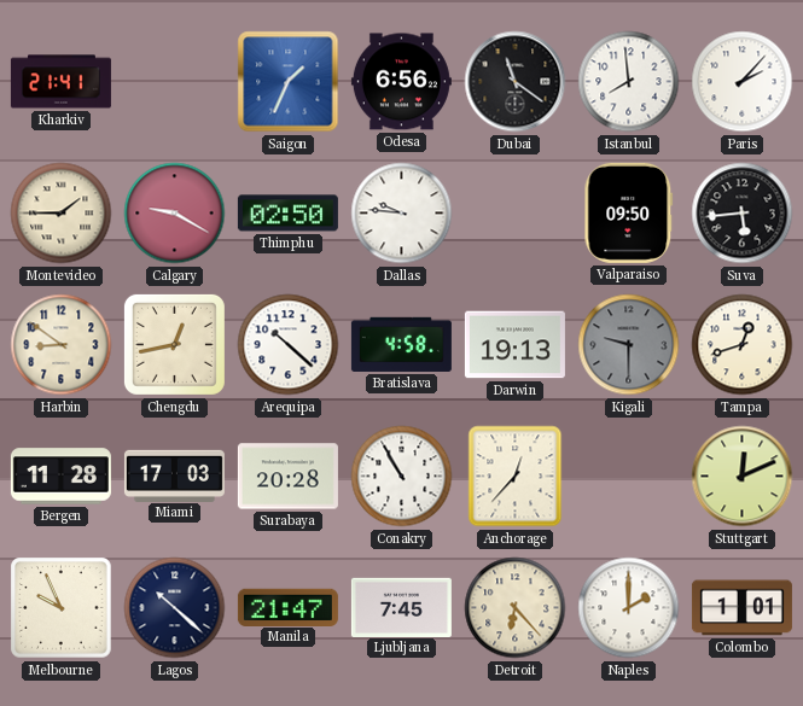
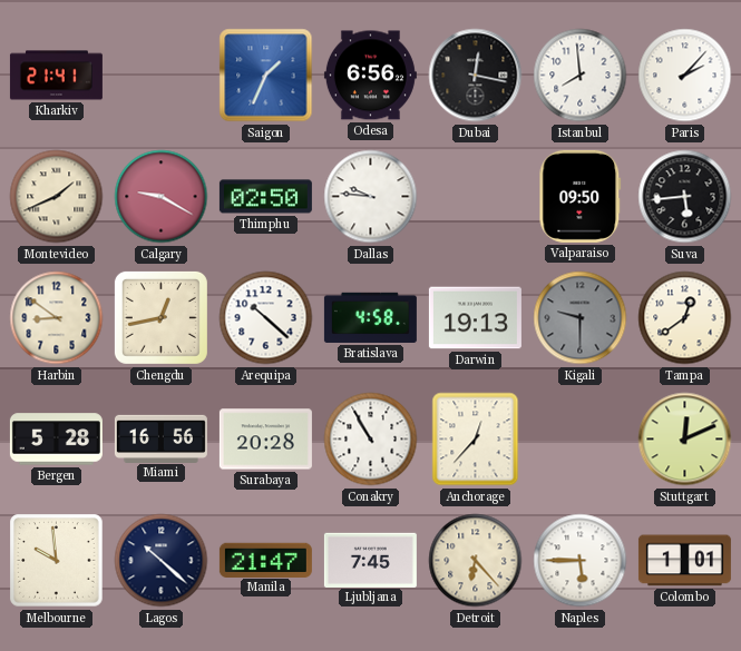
Dubai: 11:21 -> 12:17
Montevideo: 1:45 -> 1:41
Tampa: 12:42 -> 12:39
Bergen: 11:28 -> 5:28
Miami: 17:03 -> 16:56
Melbourne: 9:56 -> 9:59
Naples: 2:00 -> 5:45
